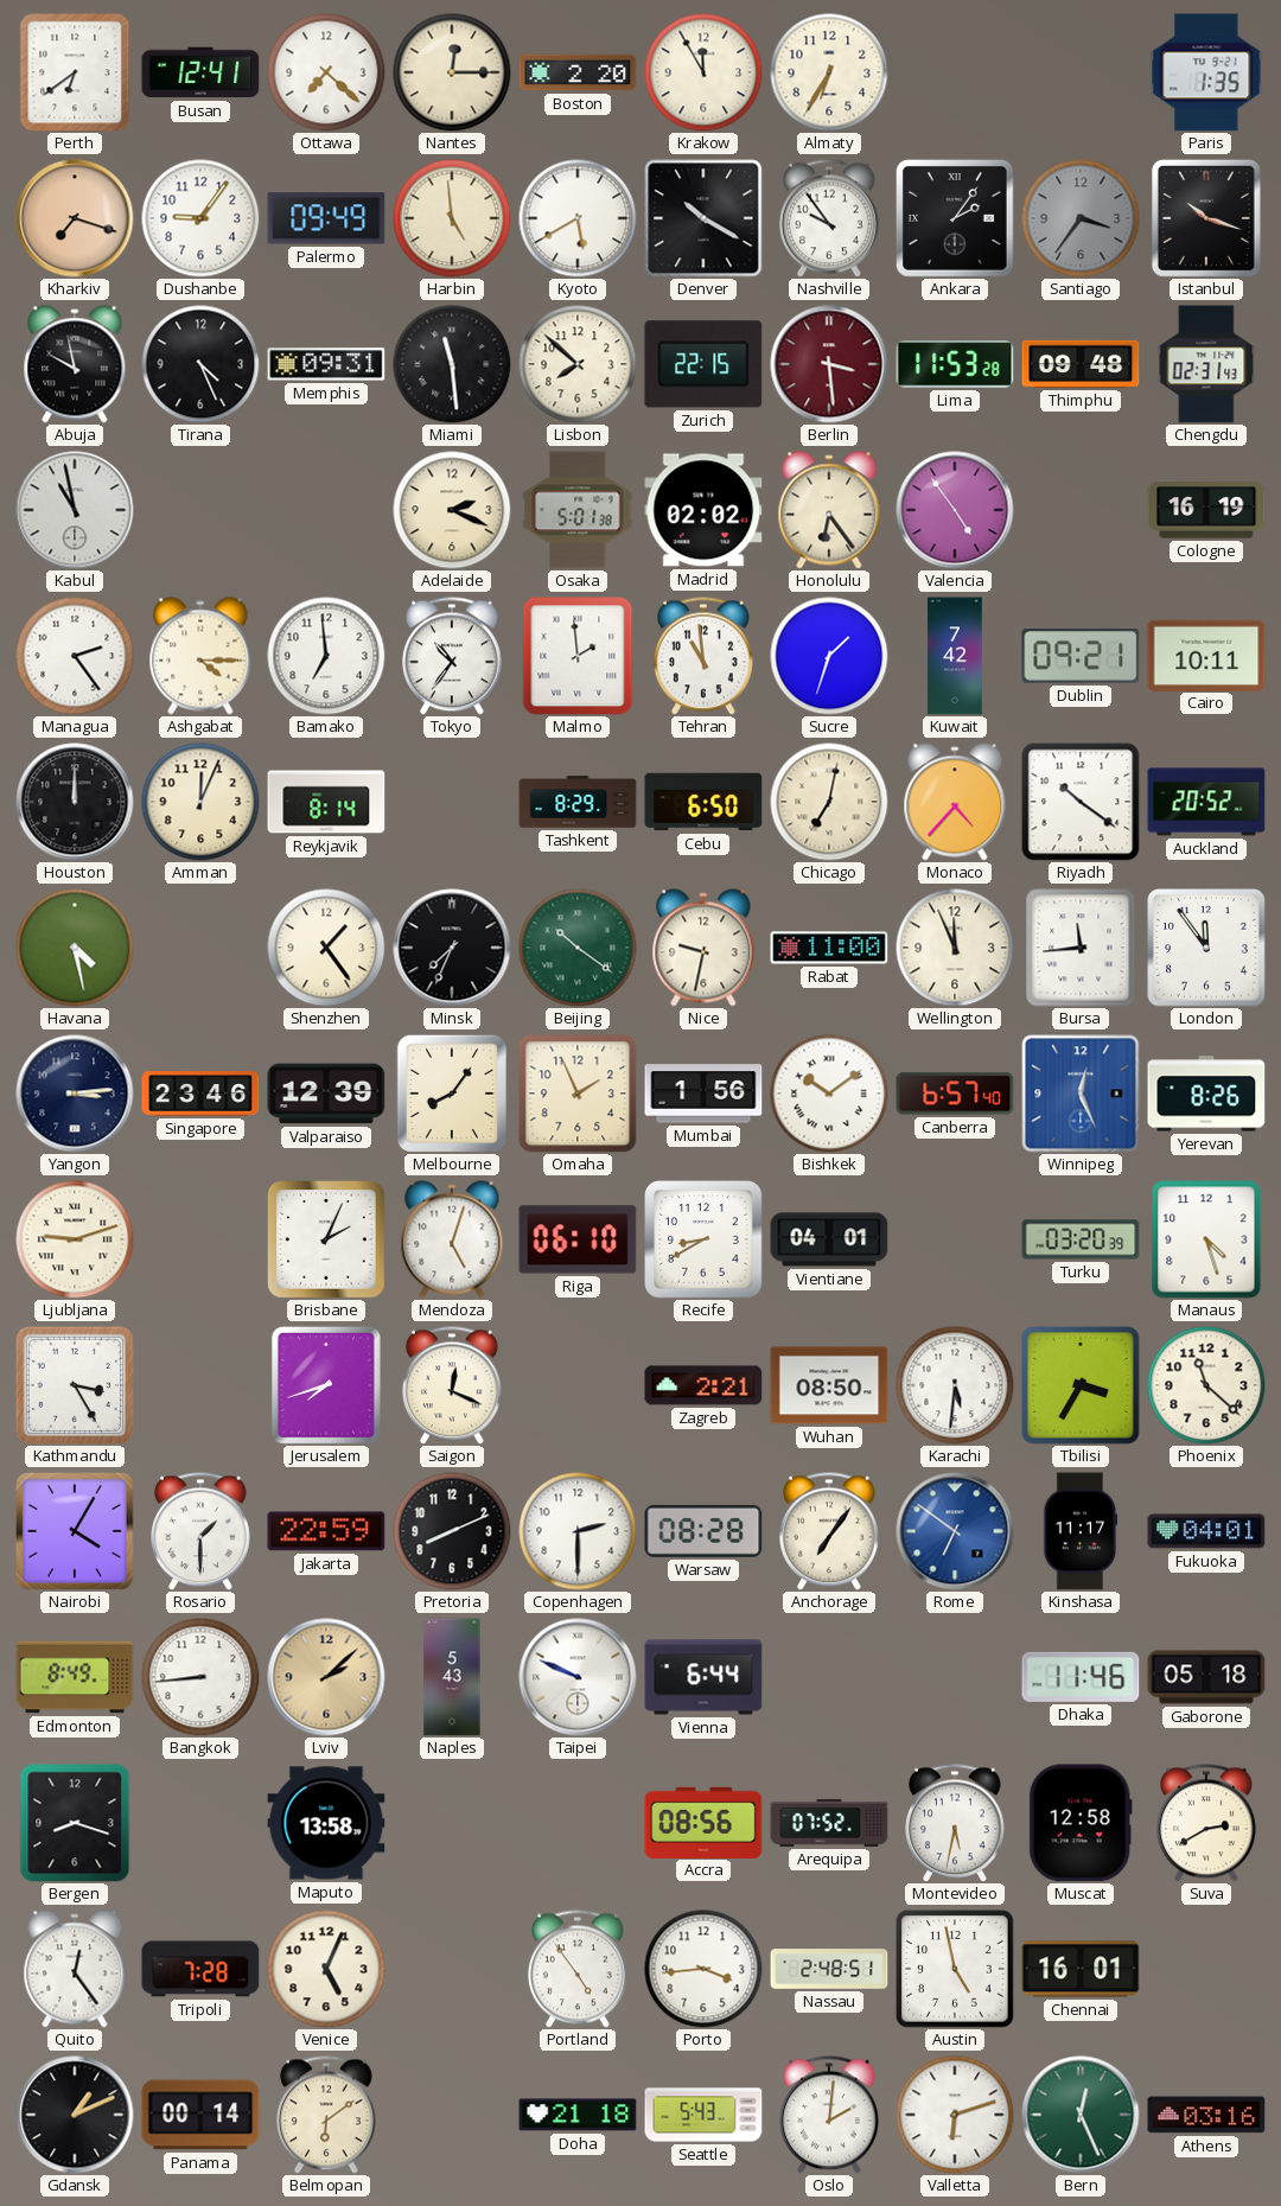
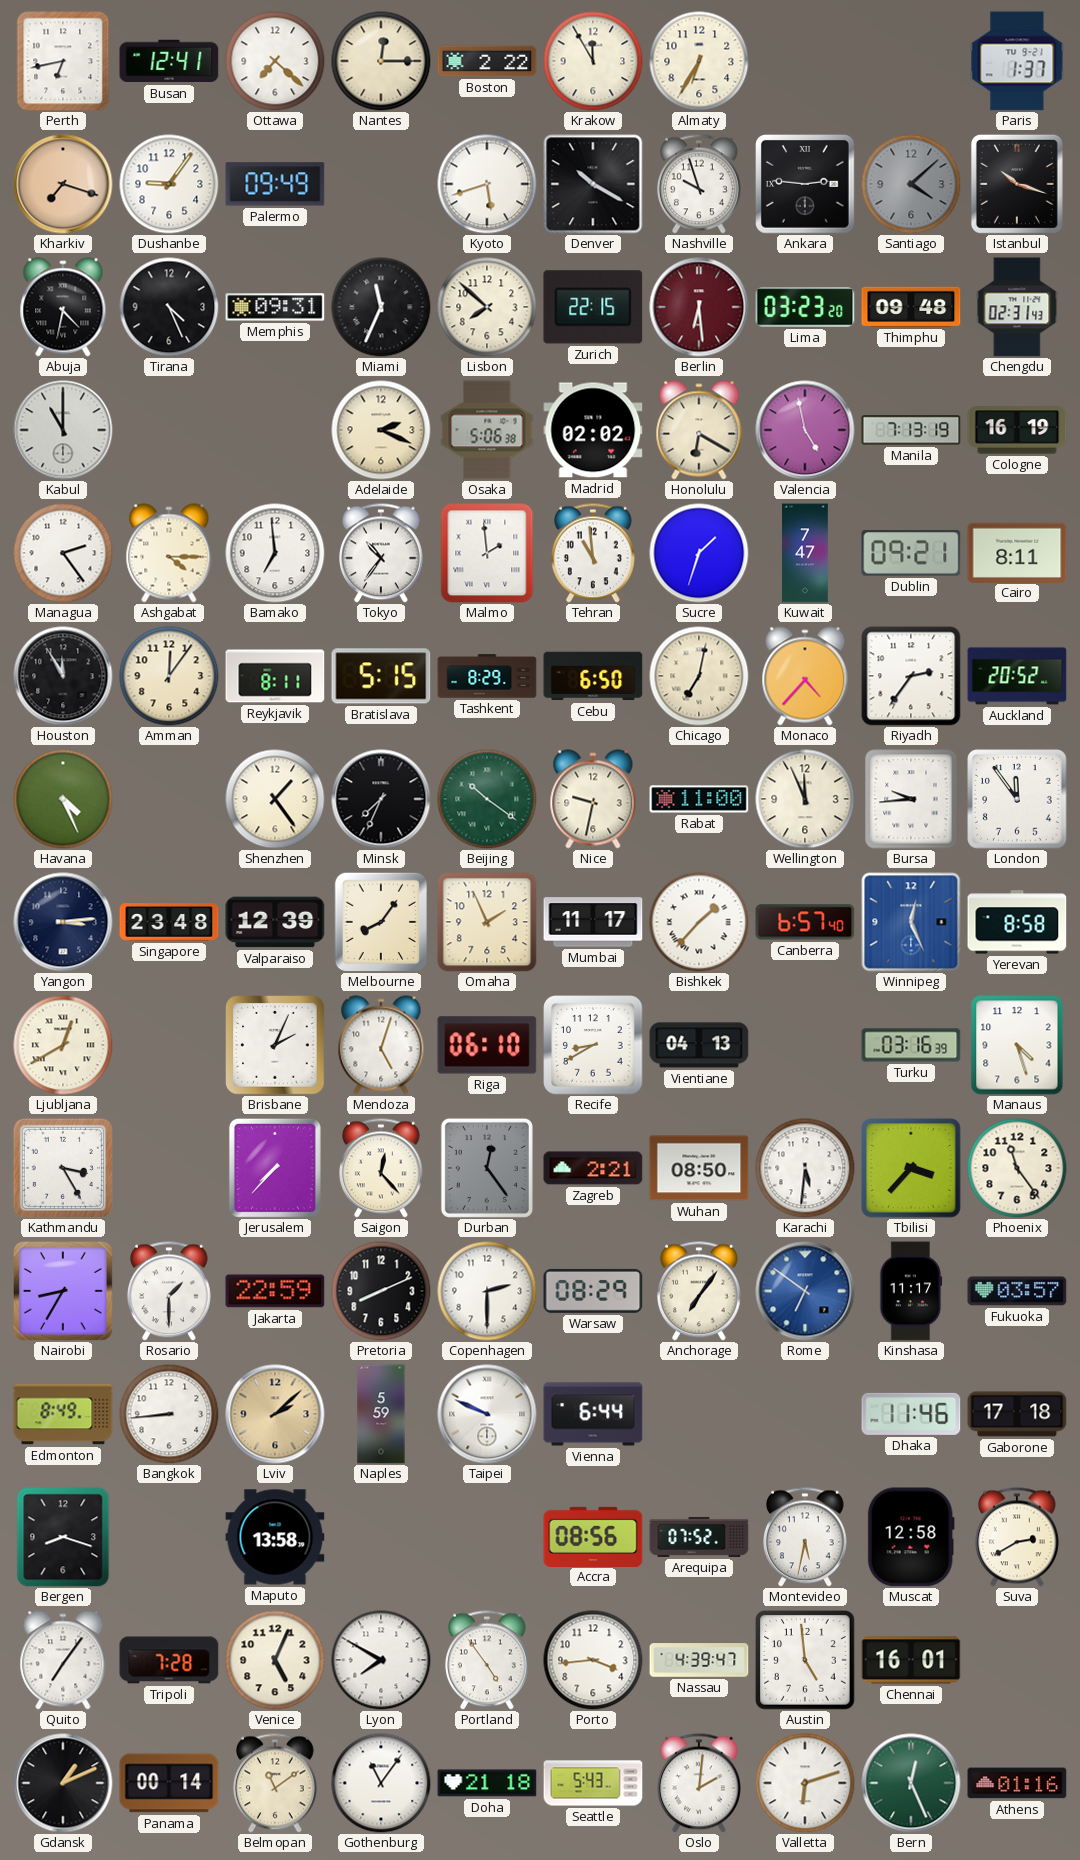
Perth: 6:39 -> 6:43
Boston: 2:20 -> 2:22
Paris: 1:35 -> 1:37
Harbin: 4:59 -> none
Kyoto: 5:40 -> 5:42
Nashville: 9:54 -> 9:57
Ankara: 2:06 -> 2:46
Santiago: 3:36 -> 4:08
Abuja: 9:58 -> 4:32
Miami: 11:29 -> 11:34
Berlin: 3:29 -> 6:29
Lima: 11:53 -> 03:23
Kabul: 10:58 -> 11:00
Osaka: 5:01 -> 5:06
Honolulu: 6:24 -> 6:20
Valencia: 4:54 -> 4:58
Manila: none -> 7:13
Kuwait: 7:42 -> 7:47
Cairo: 10:11 -> 8:11
Houston: 12:00 -> 11:55
Amman: 12:04 -> 12:06
Reykjavik: 8:14 -> 8:11
Bratislava: none -> 5:15
Riyadh: 10:21 -> 2:36
Havana: 4:28 -> 4:26
Bursa: 11:44 -> 9:44
Singapore: 23:46 -> 23:48
Mumbai: 1:56 -> 11:17
Bishkek: 10:09 -> 1:37
Yerevan: 8:26 -> 8:58
Ljubljana: 9:12 -> 12:40
Vientiane: 04:01 -> 04:13
Turku: 03:20 -> 03:16
Jerusalem: 7:42 -> 7:37
Saigon: 12:19 -> 12:23
Durban: none -> 12:24
Tbilisi: 3:35 -> 3:37
Phoenix: 11:22 -> 11:24
Nairobi: 4:05 -> 8:35
Warsaw: 08:28 -> 08:29
Fukuoka: 04:01 -> 03:57
Naples: 5:43 -> 5:59
Gaborone: 05:18 -> 17:18
Quito: 12:24 -> 7:06
Lyon: none -> 7:50
Nassau: 2:48 -> 4:39
Austin: 4:58 -> 4:59
Belmopan: 6:09 -> 11:09
Gothenburg: none -> 11:06
Athens: 03:16 -> 01:16
